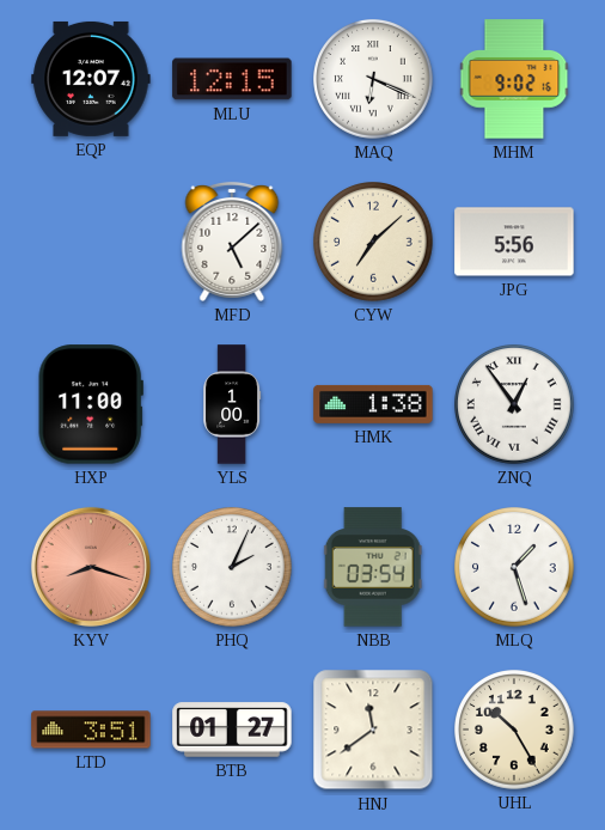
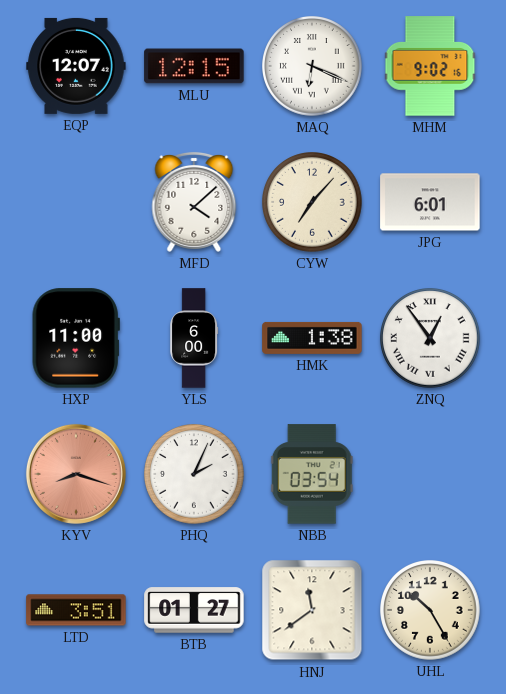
MFD: 5:08 -> 4:08
CYW: 7:08 -> 7:07
JPG: 5:56 -> 6:01
YLS: 1:00 -> 6:00
MLQ: 1:27 -> none
